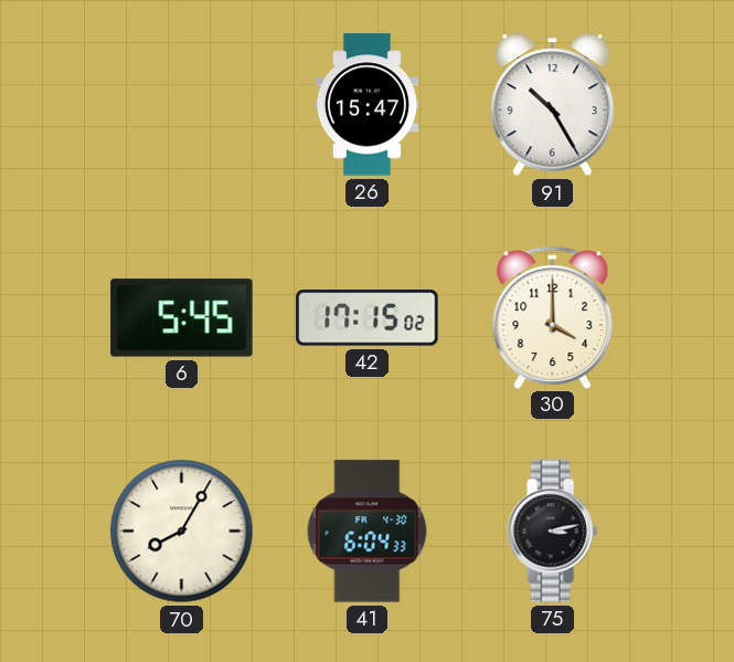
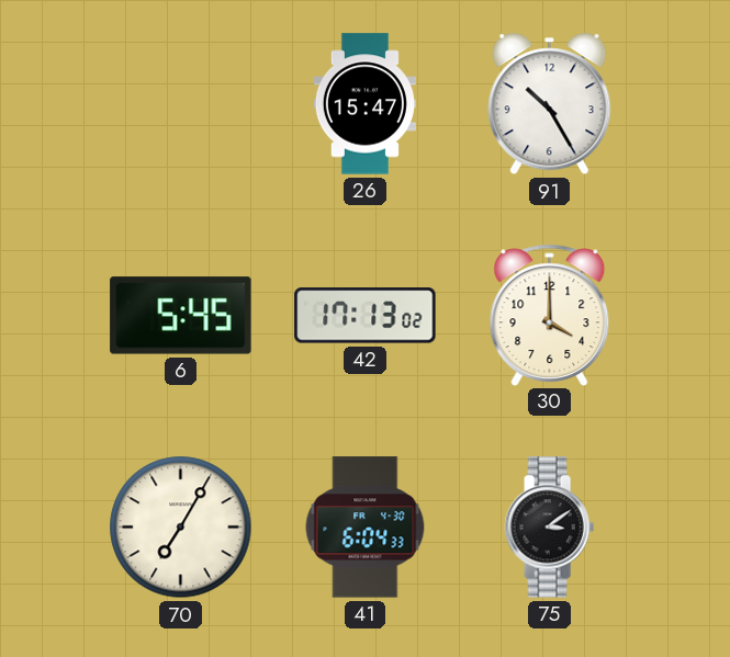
42: 17:15 -> 17:13
70: 8:05 -> 7:05
75: 3:13 -> 3:09
